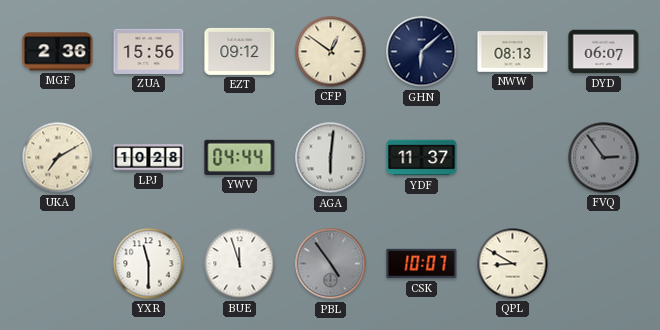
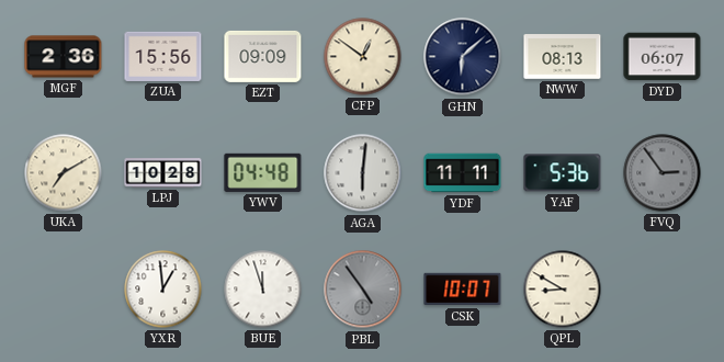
EZT: 09:12 -> 09:09
YWV: 04:44 -> 04:48
YDF: 11:37 -> 11:11
YAF: none -> 5:36
YXR: 11:30 -> 12:59
